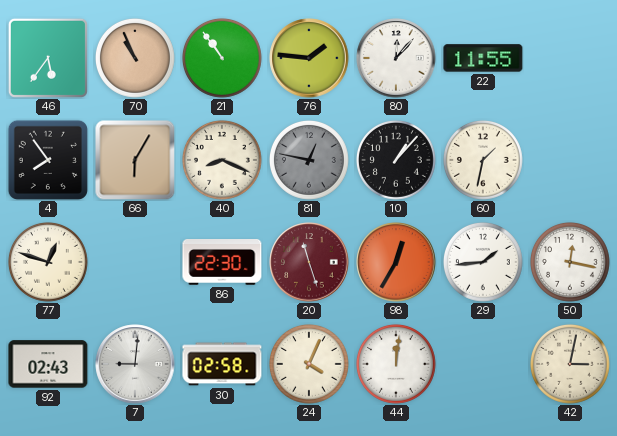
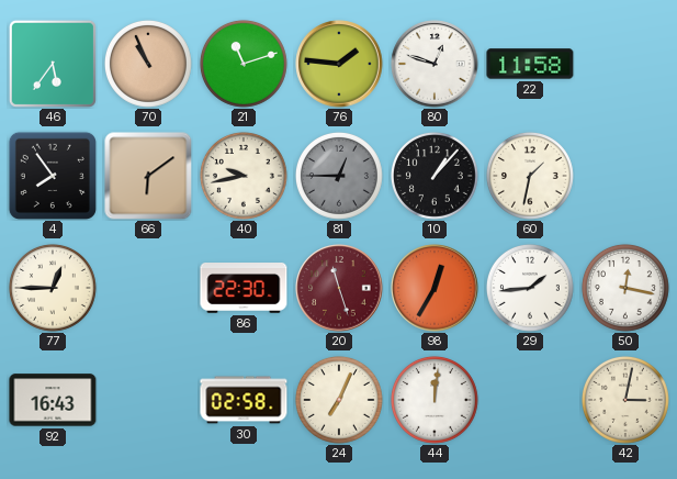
21: 10:54 -> 11:12
80: 12:07 -> 12:48
22: 11:55 -> 11:58
66: 6:05 -> 6:09
40: 8:19 -> 9:43
81: 12:47 -> 12:45
77: 12:48 -> 12:45
92: 02:43 -> 16:43
7: 9:01 -> none
24: 4:04 -> 7:04
